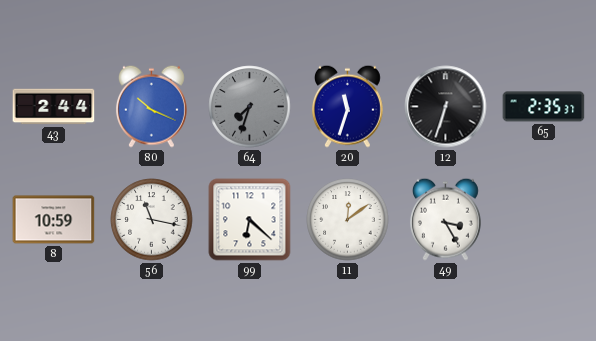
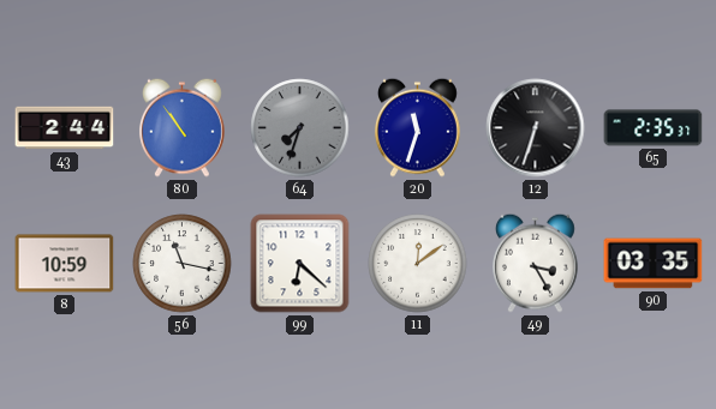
80: 10:19 -> 10:54
90: none -> 03:35
